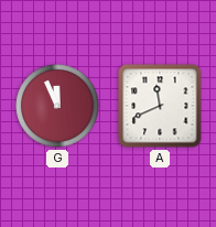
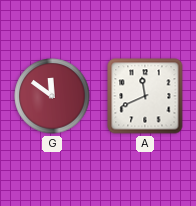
G: 11:56 -> 11:51
